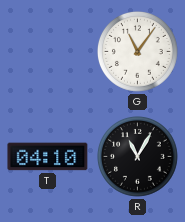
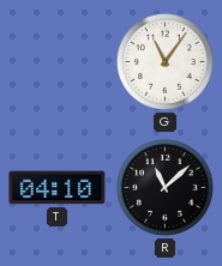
R: 11:05 -> 11:08
